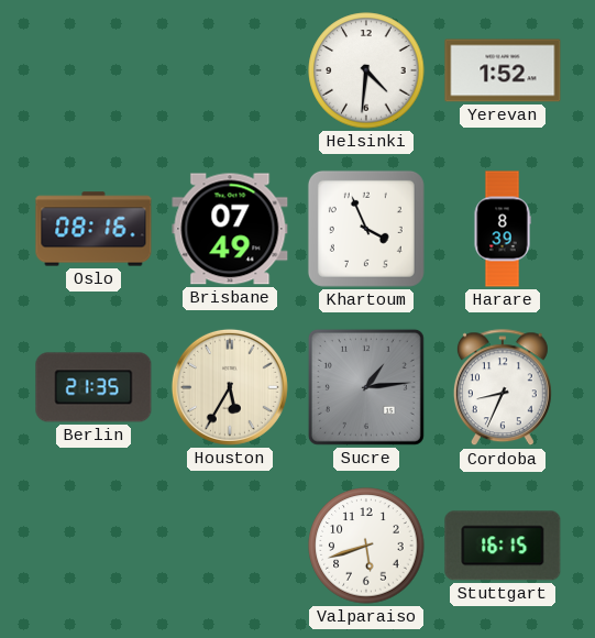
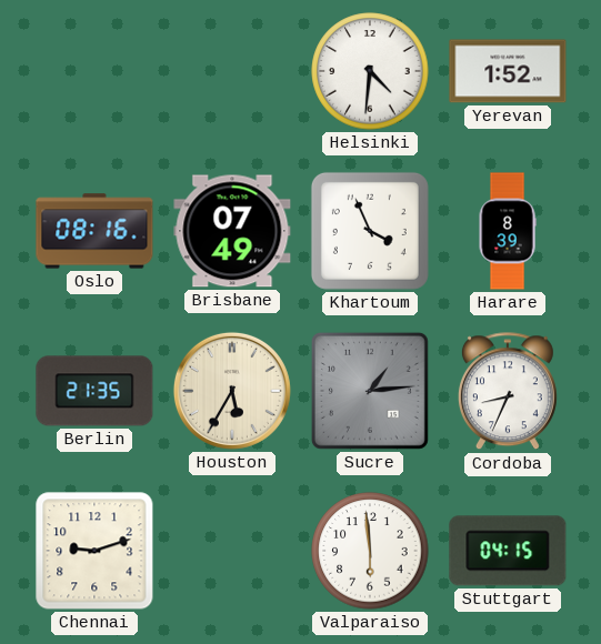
Chennai: none -> 9:12
Valparaiso: 5:42 -> 5:59
Stuttgart: 16:15 -> 04:15
